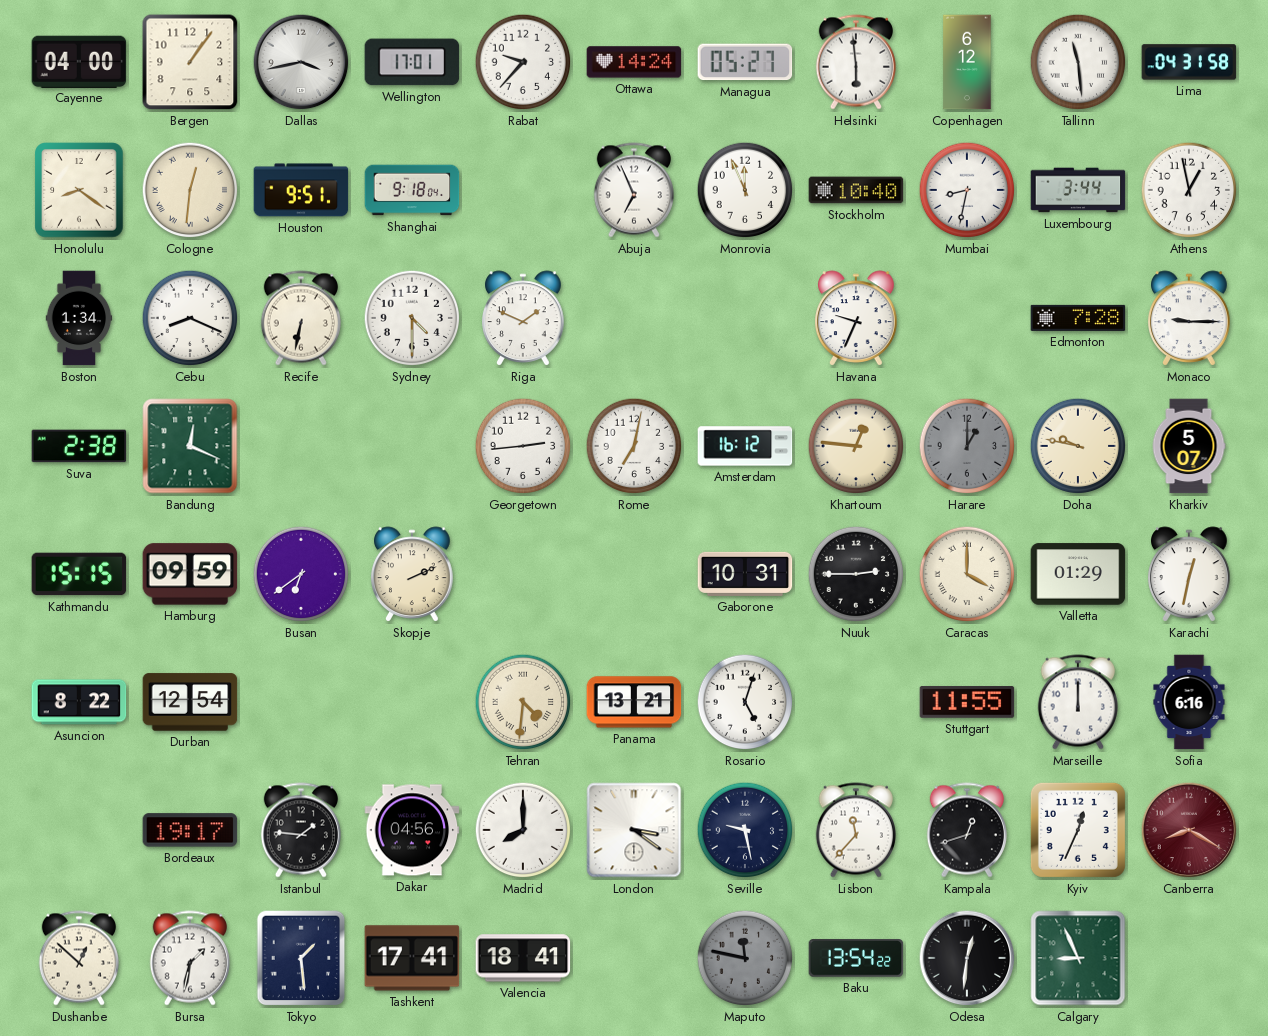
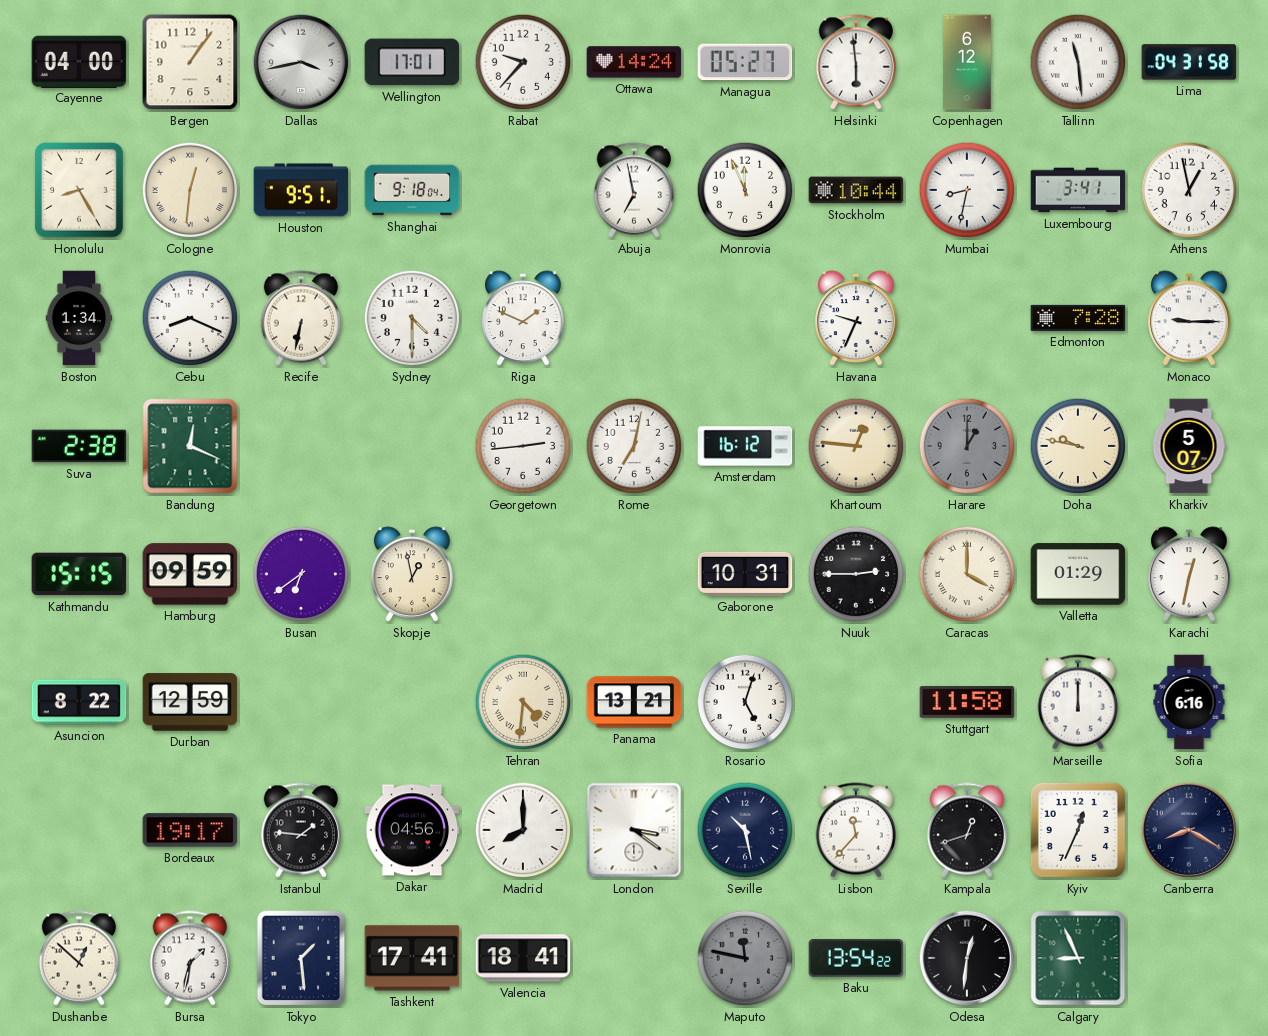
Honolulu: 8:21 -> 8:25
Abuja: 6:56 -> 6:58
Stockholm: 10:40 -> 10:44
Luxembourg: 3:44 -> 3:41
Skopje: 2:11 -> 12:58
Durban: 12:54 -> 12:59
Stuttgart: 11:55 -> 11:58
Seville: 9:28 -> 10:28
Canberra dial: burgundy -> navy
